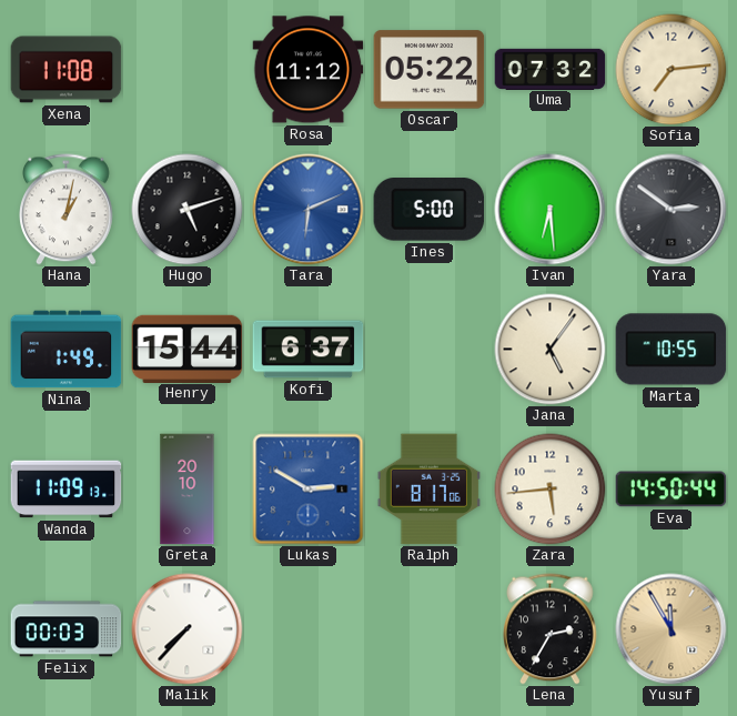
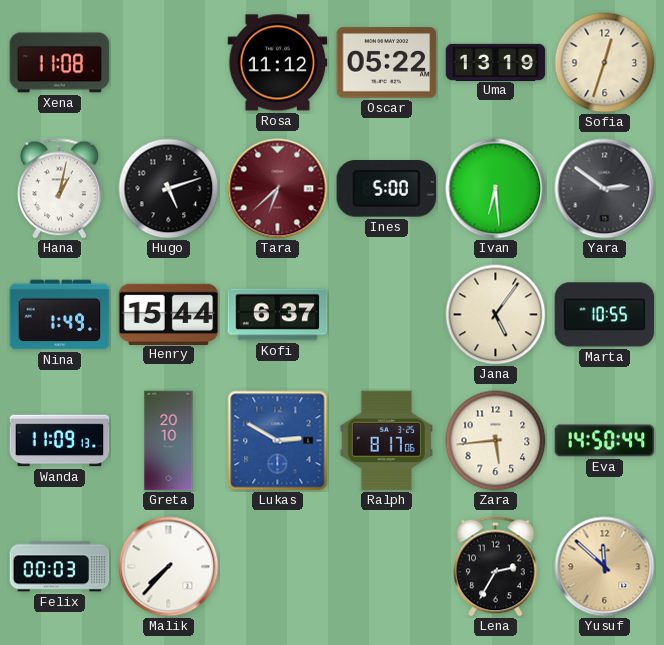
Uma: 07:32 -> 13:19
Sofia: 7:14 -> 12:33
Tara: 6:11 -> 6:38
Tara dial: blue -> burgundy
Yusuf: 11:55 -> 11:52
